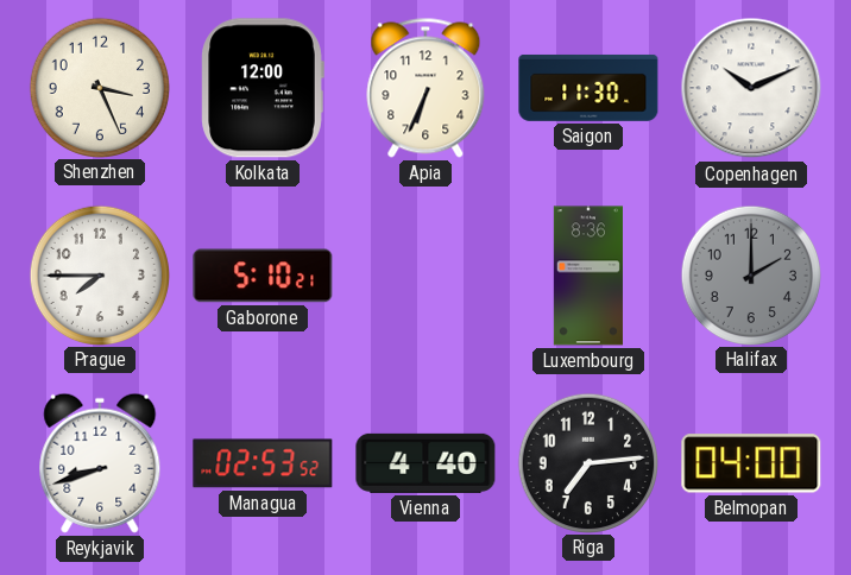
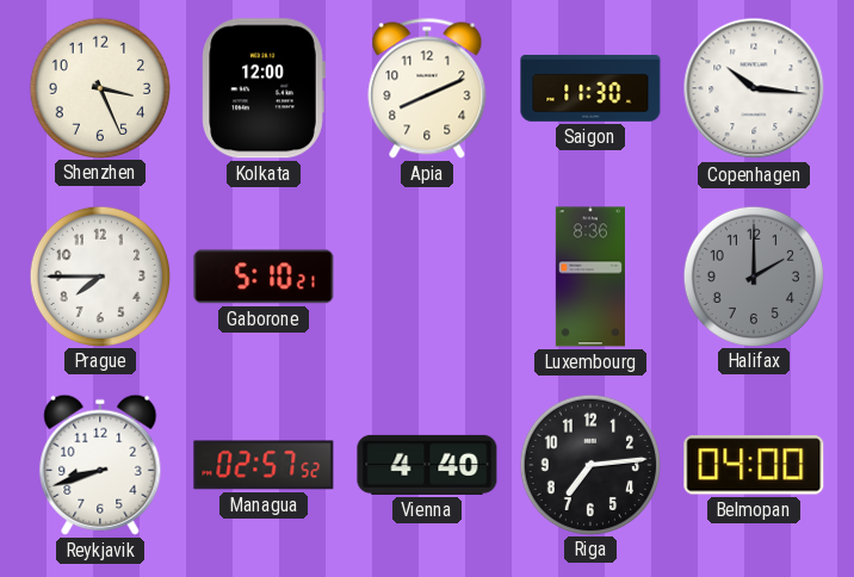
Apia: 6:34 -> 8:11
Copenhagen: 10:11 -> 10:16
Managua: 02:53 -> 02:57
